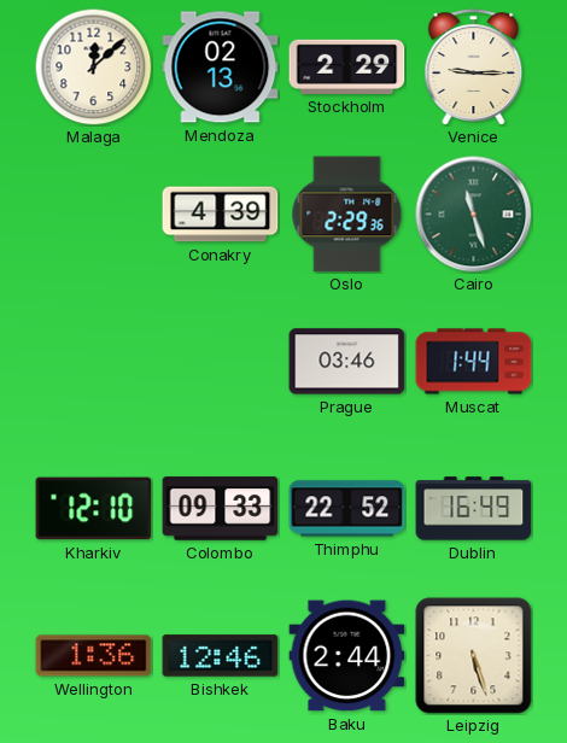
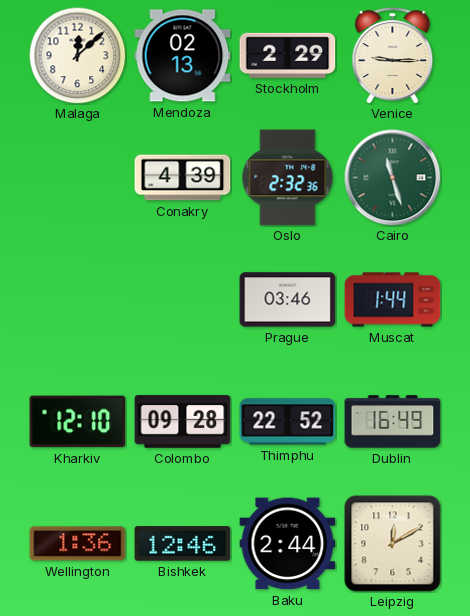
Oslo: 2:29 -> 2:32
Colombo: 09:33 -> 09:28
Leipzig: 5:27 -> 12:10
